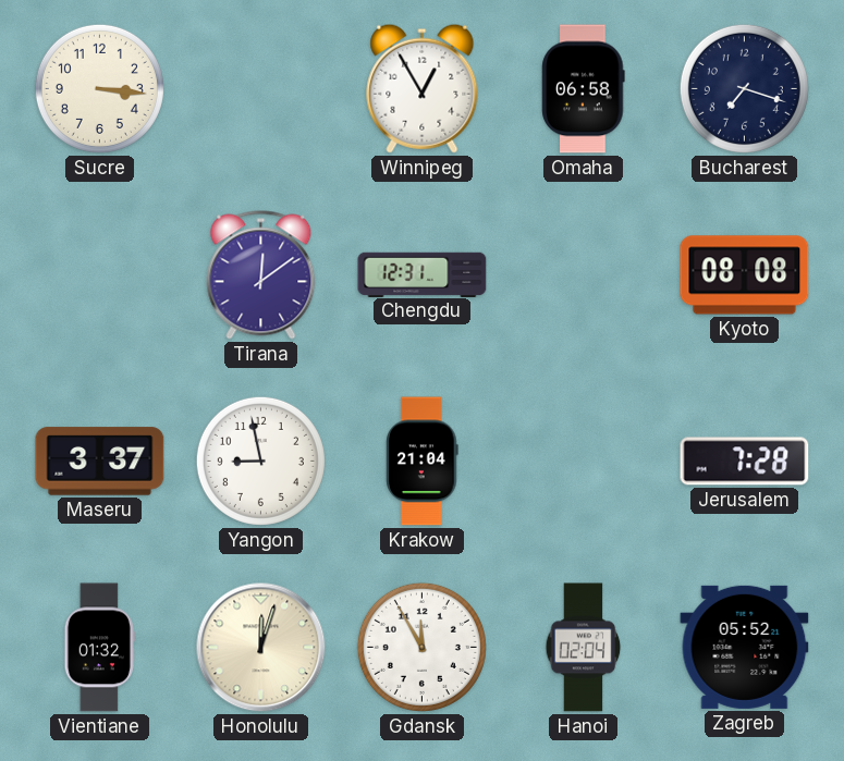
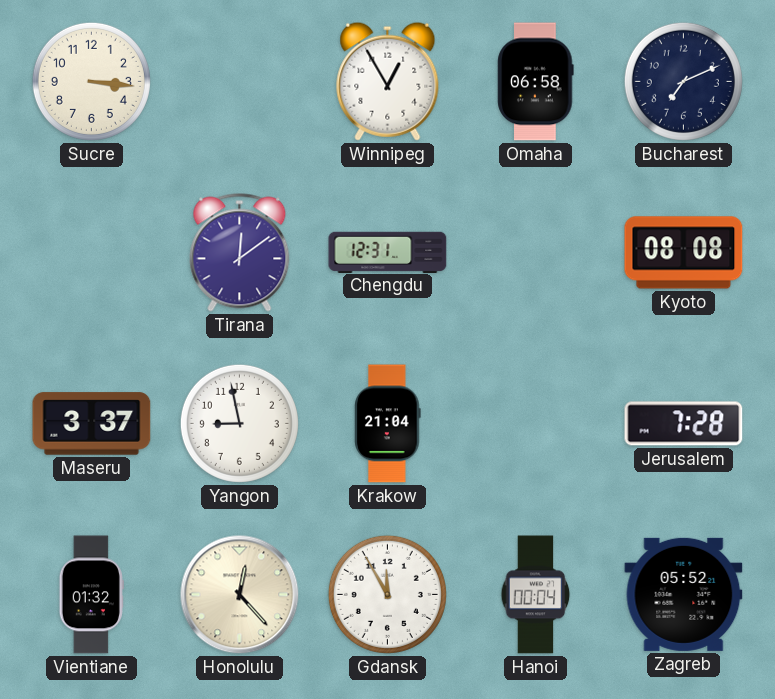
Bucharest: 7:18 -> 7:11
Honolulu: 12:03 -> 12:23
Hanoi: 02:04 -> 00:04
